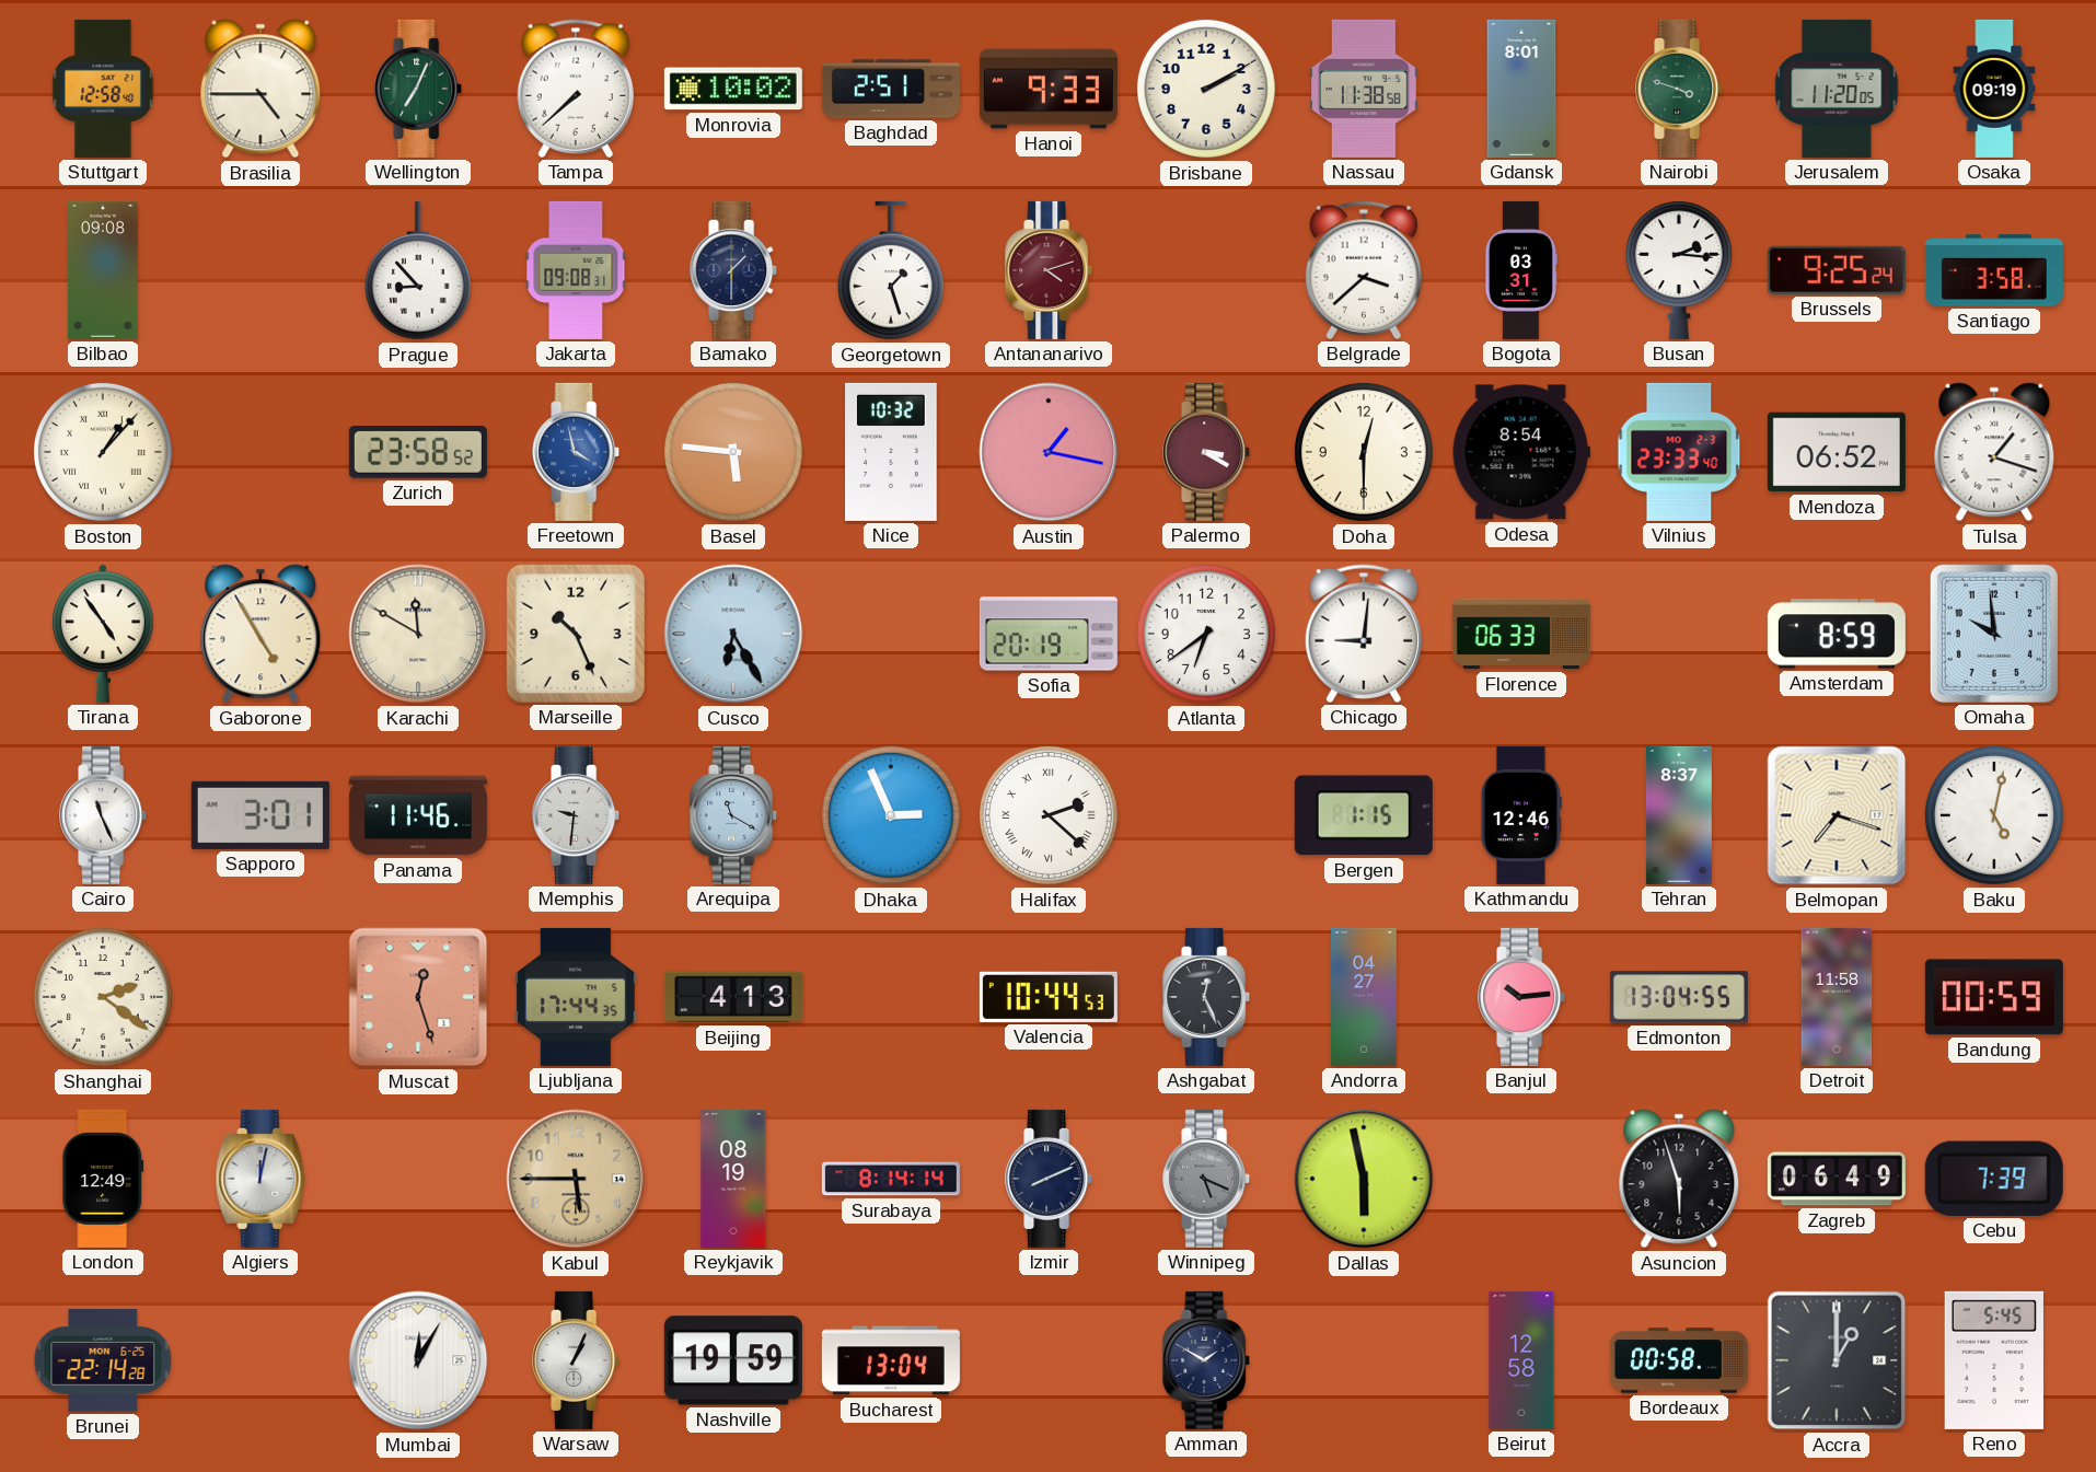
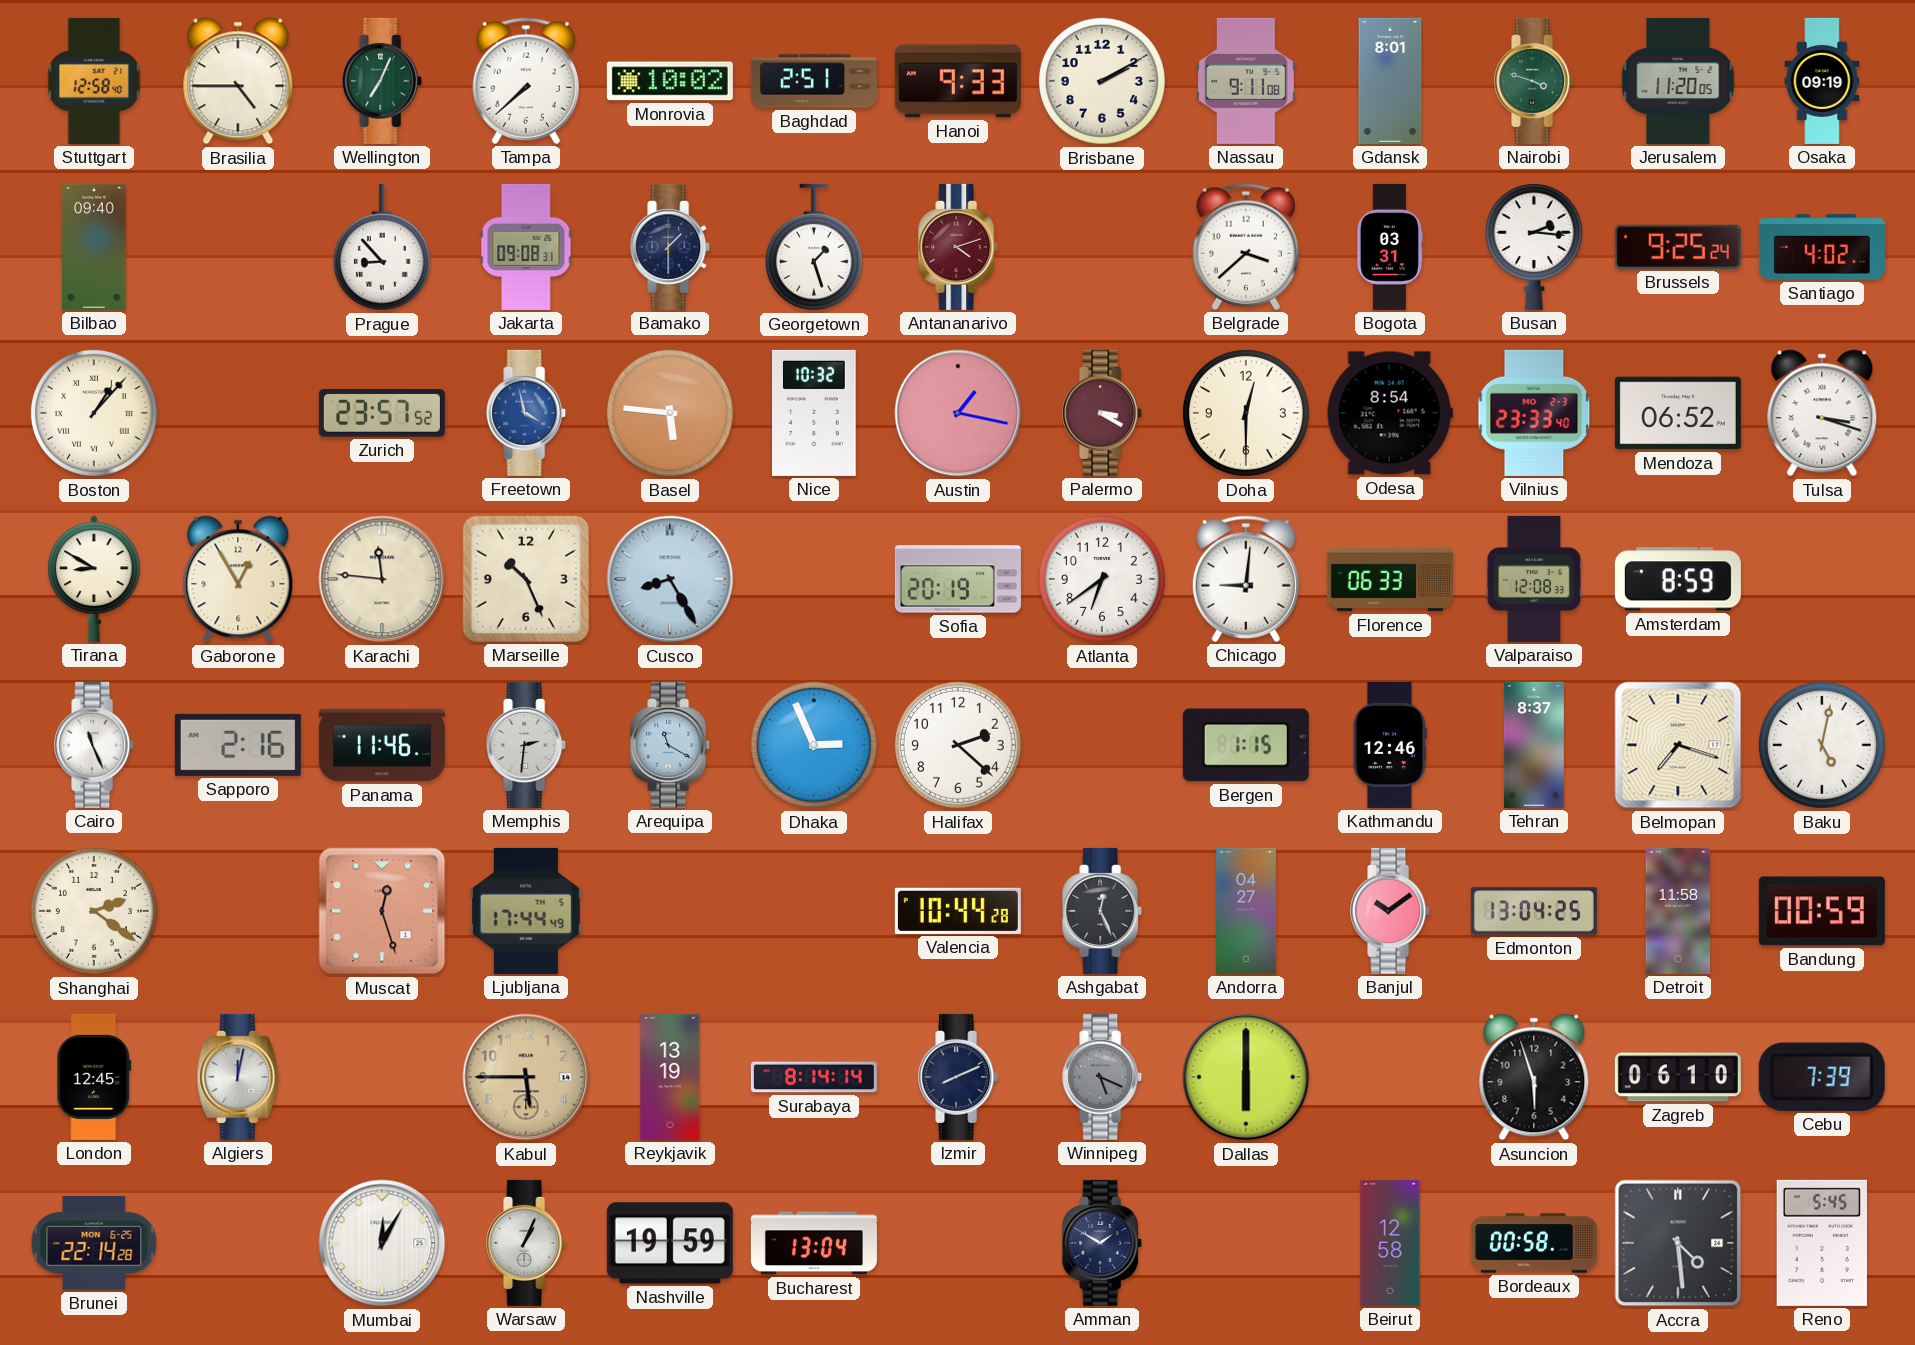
Nassau: 11:38 -> 9:11
Bilbao: 09:08 -> 09:40
Santiago: 3:58 -> 4:02
Zurich: 23:58 -> 23:57
Tulsa: 1:18 -> 3:18
Tirana: 4:54 -> 8:50
Gaborone: 4:55 -> 12:55
Karachi: 11:50 -> 11:46
Cusco: 6:25 -> 8:25
Valparaiso: none -> 12:08
Omaha: 9:59 -> none
Sapporo: 3:01 -> 2:16
Memphis: 9:31 -> 2:31
Halifax numerals: Roman -> Arabic
Ljubljana: 17:44:35 -> 17:44:49
Beijing: 4:13 -> none
Valencia: 10:44:53 -> 10:44:28
Banjul: 10:14 -> 10:09
Edmonton: 13:04:55 -> 13:04:25
London: 12:49 -> 12:45
Reykjavik: 08:19 -> 13:19
Dallas: 5:58 -> 6:00
Zagreb: 06:49 -> 06:10
Accra: 1:00 -> 4:29
